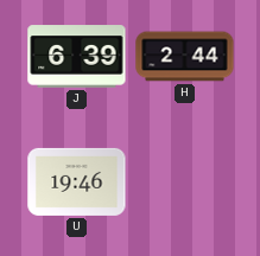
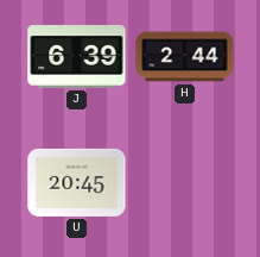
U: 19:46 -> 20:45
